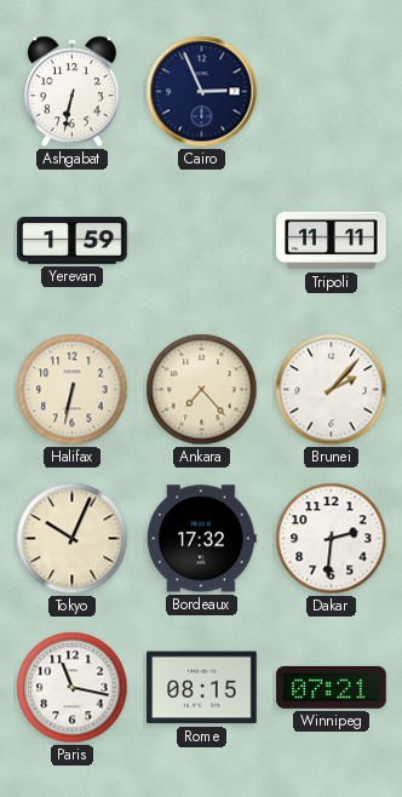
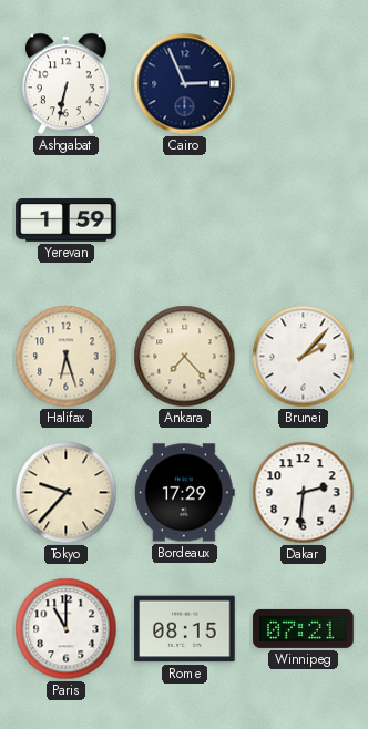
Tripoli: 11:11 -> none
Halifax: 6:32 -> 6:27
Tokyo: 10:04 -> 9:37
Bordeaux: 17:32 -> 17:29
Paris: 11:17 -> 11:00
